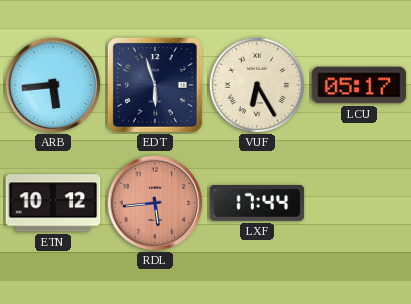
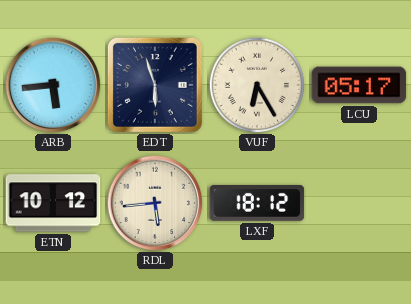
RDL dial: salmon -> cream
LXF: 17:44 -> 18:12
